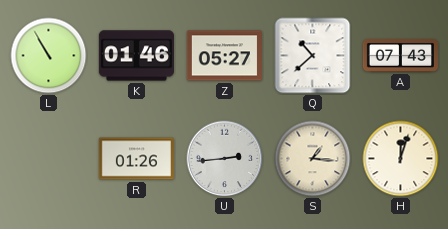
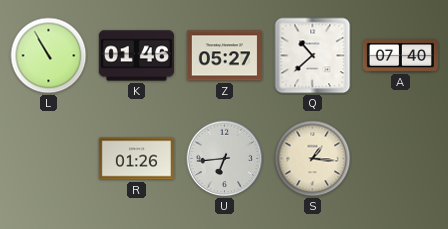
A: 07:43 -> 07:40
U: 2:44 -> 6:44
H: 12:03 -> none
